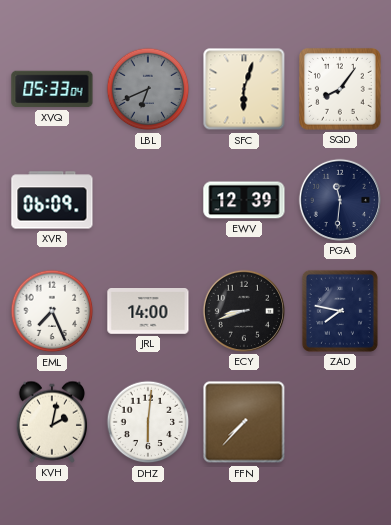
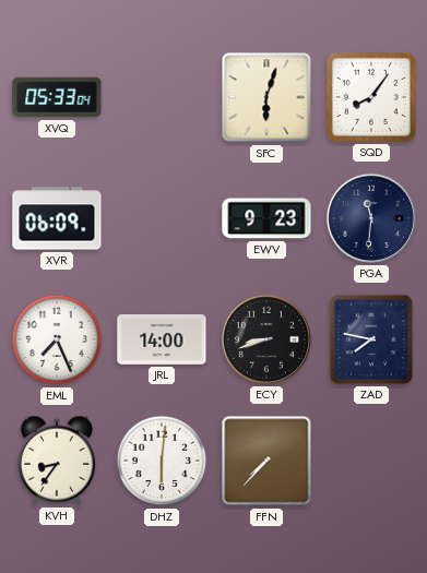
LBL: 6:41 -> none
EWV: 12:39 -> 9:23
KVH: 2:02 -> 8:36
